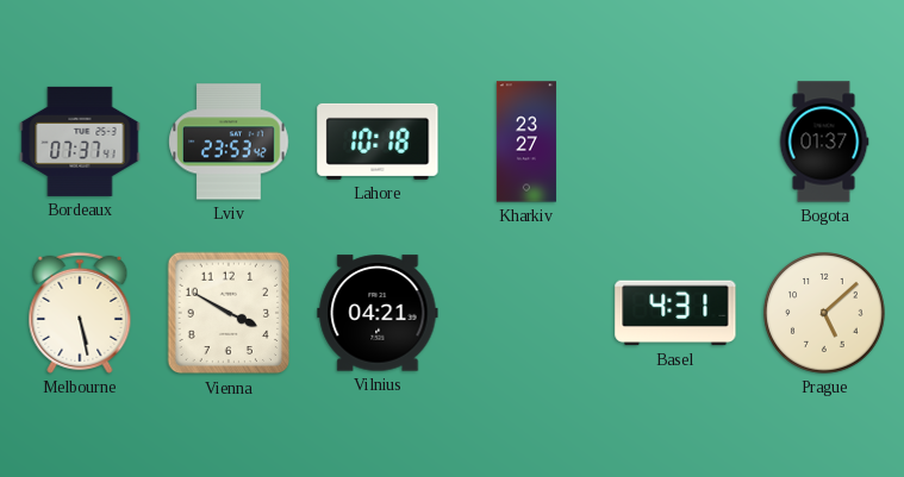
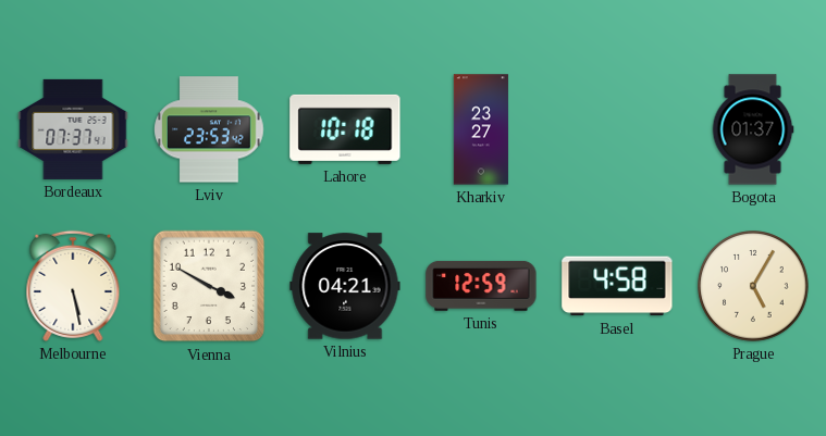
Tunis: none -> 12:59
Basel: 4:31 -> 4:58
Prague: 5:08 -> 5:05
